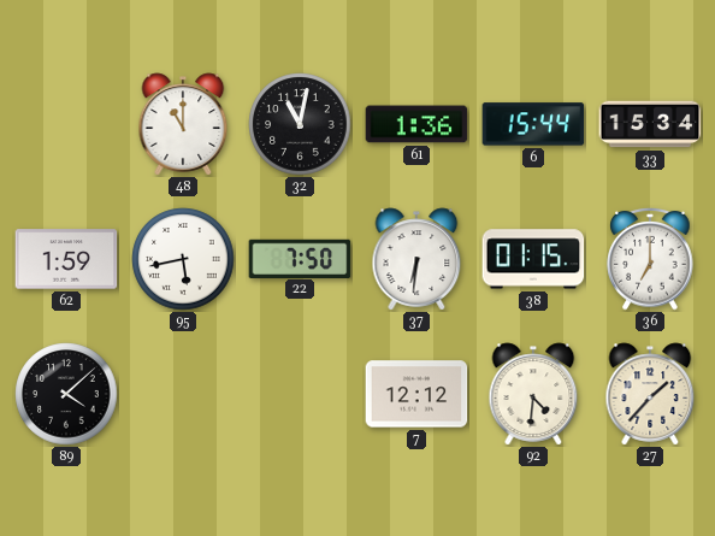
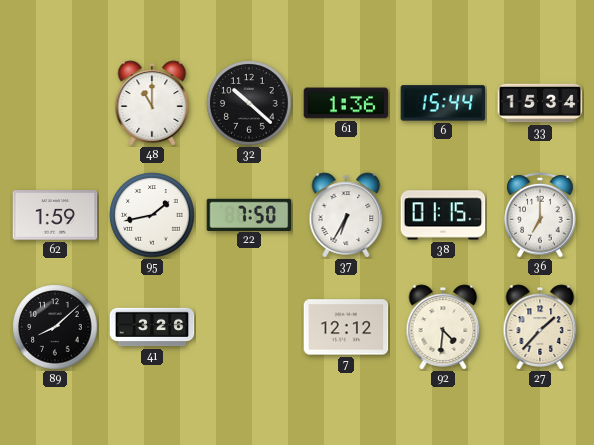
32: 11:02 -> 10:22
95: 5:43 -> 1:43
37: 6:31 -> 6:35
89: 4:08 -> 8:08
41: none -> 3:26
